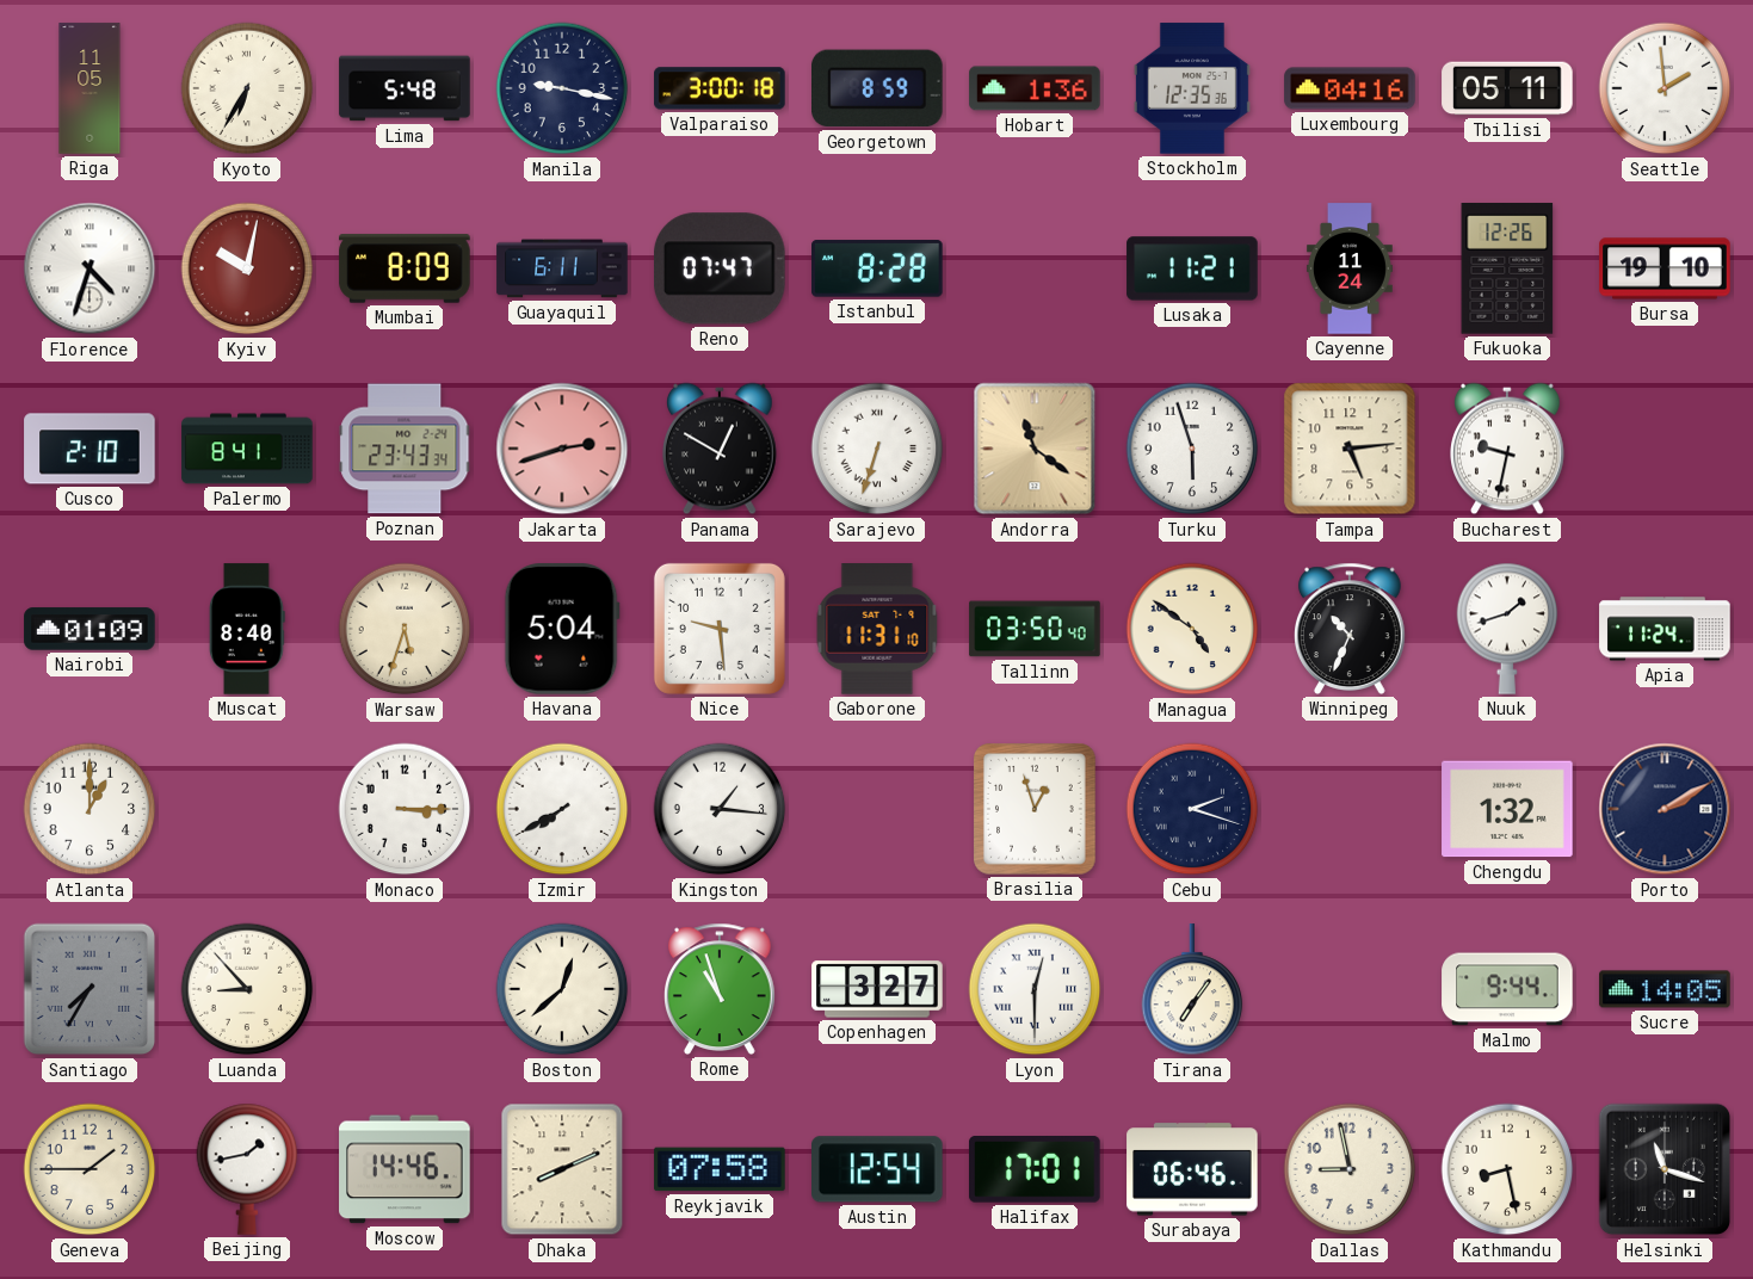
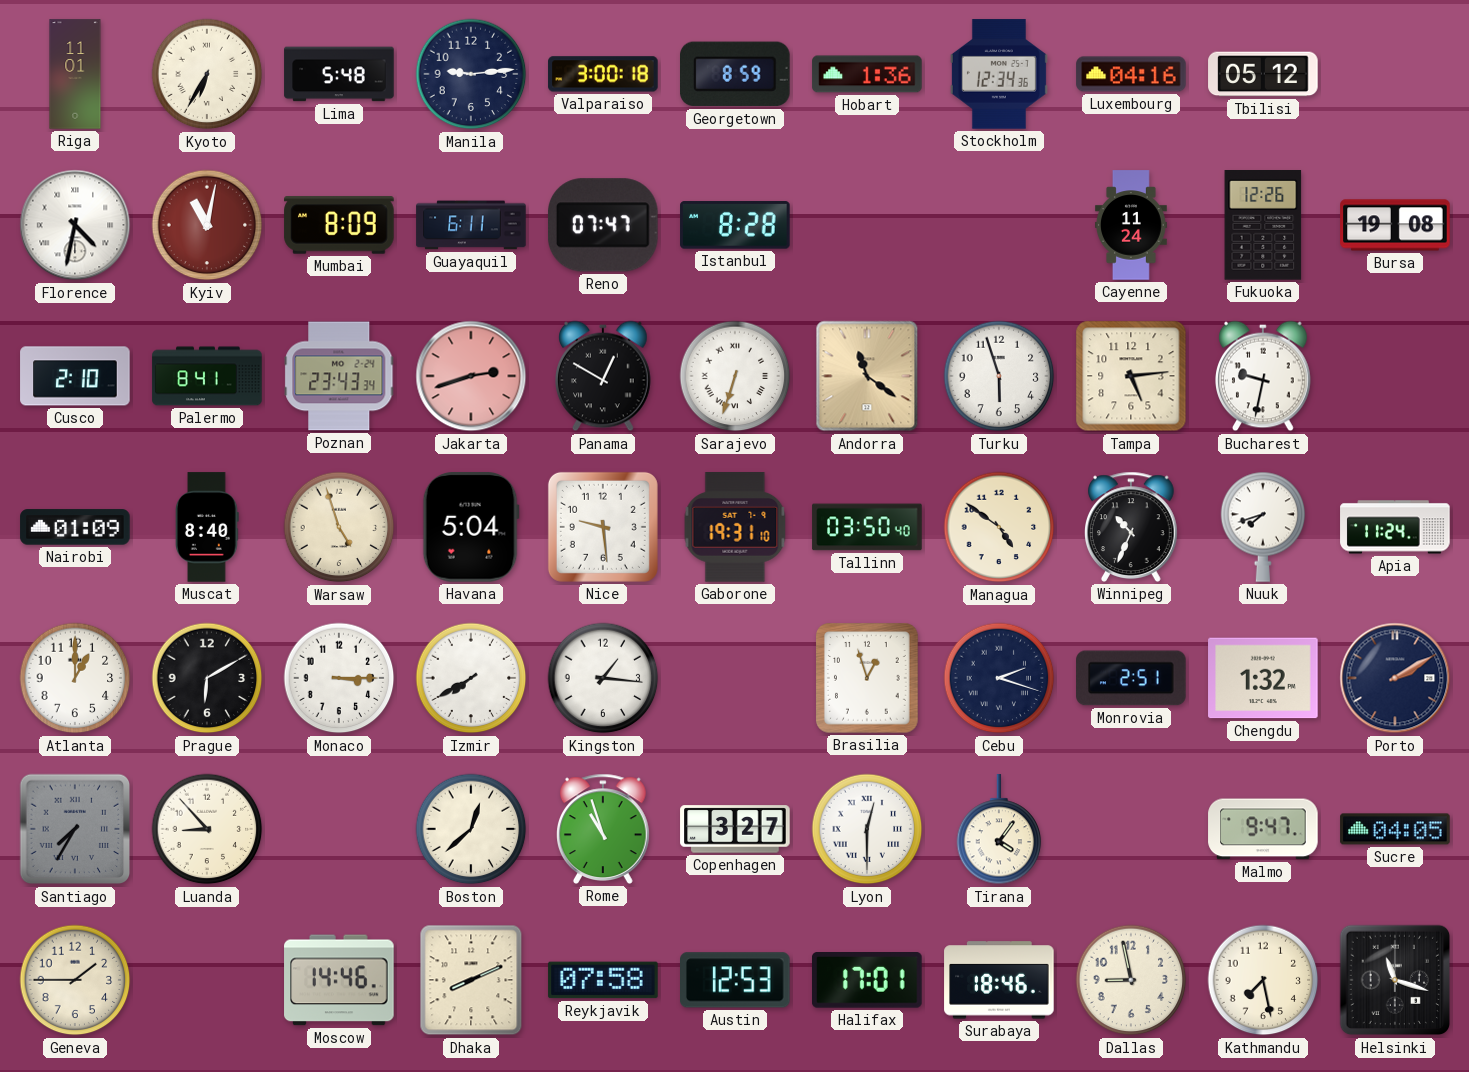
Riga: 11:05 -> 11:01
Manila: 9:17 -> 9:14
Stockholm: 12:35 -> 12:34
Tbilisi: 05:11 -> 05:12
Seattle: 1:59 -> none
Florence: 4:33 -> 4:32
Kyiv: 10:02 -> 11:02
Lusaka: 11:21 -> none
Bursa: 19:10 -> 19:08
Warsaw: 5:33 -> 4:57
Gaborone: 11:31 -> 19:31
Nuuk: 1:42 -> 7:42
Prague: none -> 6:10
Monrovia: none -> 2:51
Tirana: 7:06 -> 4:06
Malmo: 9:44 -> 9:47
Sucre: 14:05 -> 04:05
Beijing: 1:43 -> none
Austin: 12:54 -> 12:53
Surabaya: 06:46 -> 18:46
Kathmandu: 8:28 -> 7:28
